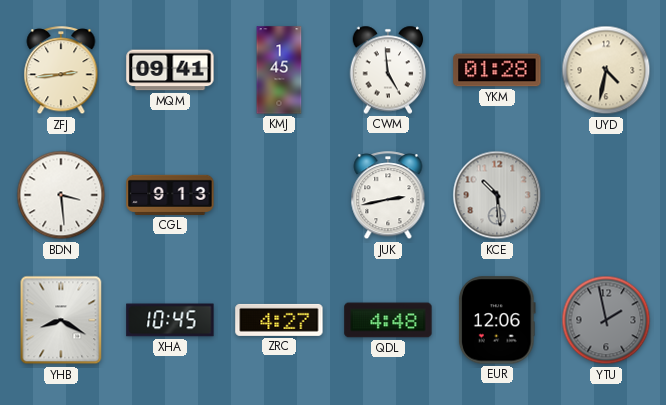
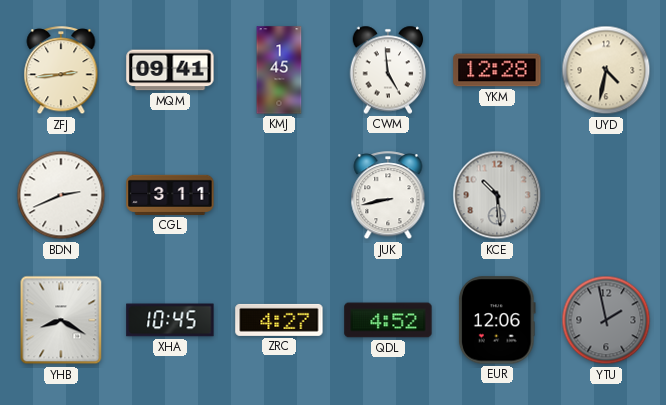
YKM: 01:28 -> 12:28
BDN: 3:29 -> 2:41
CGL: 9:13 -> 3:11
JUK: 2:43 -> 8:43
QDL: 4:48 -> 4:52
